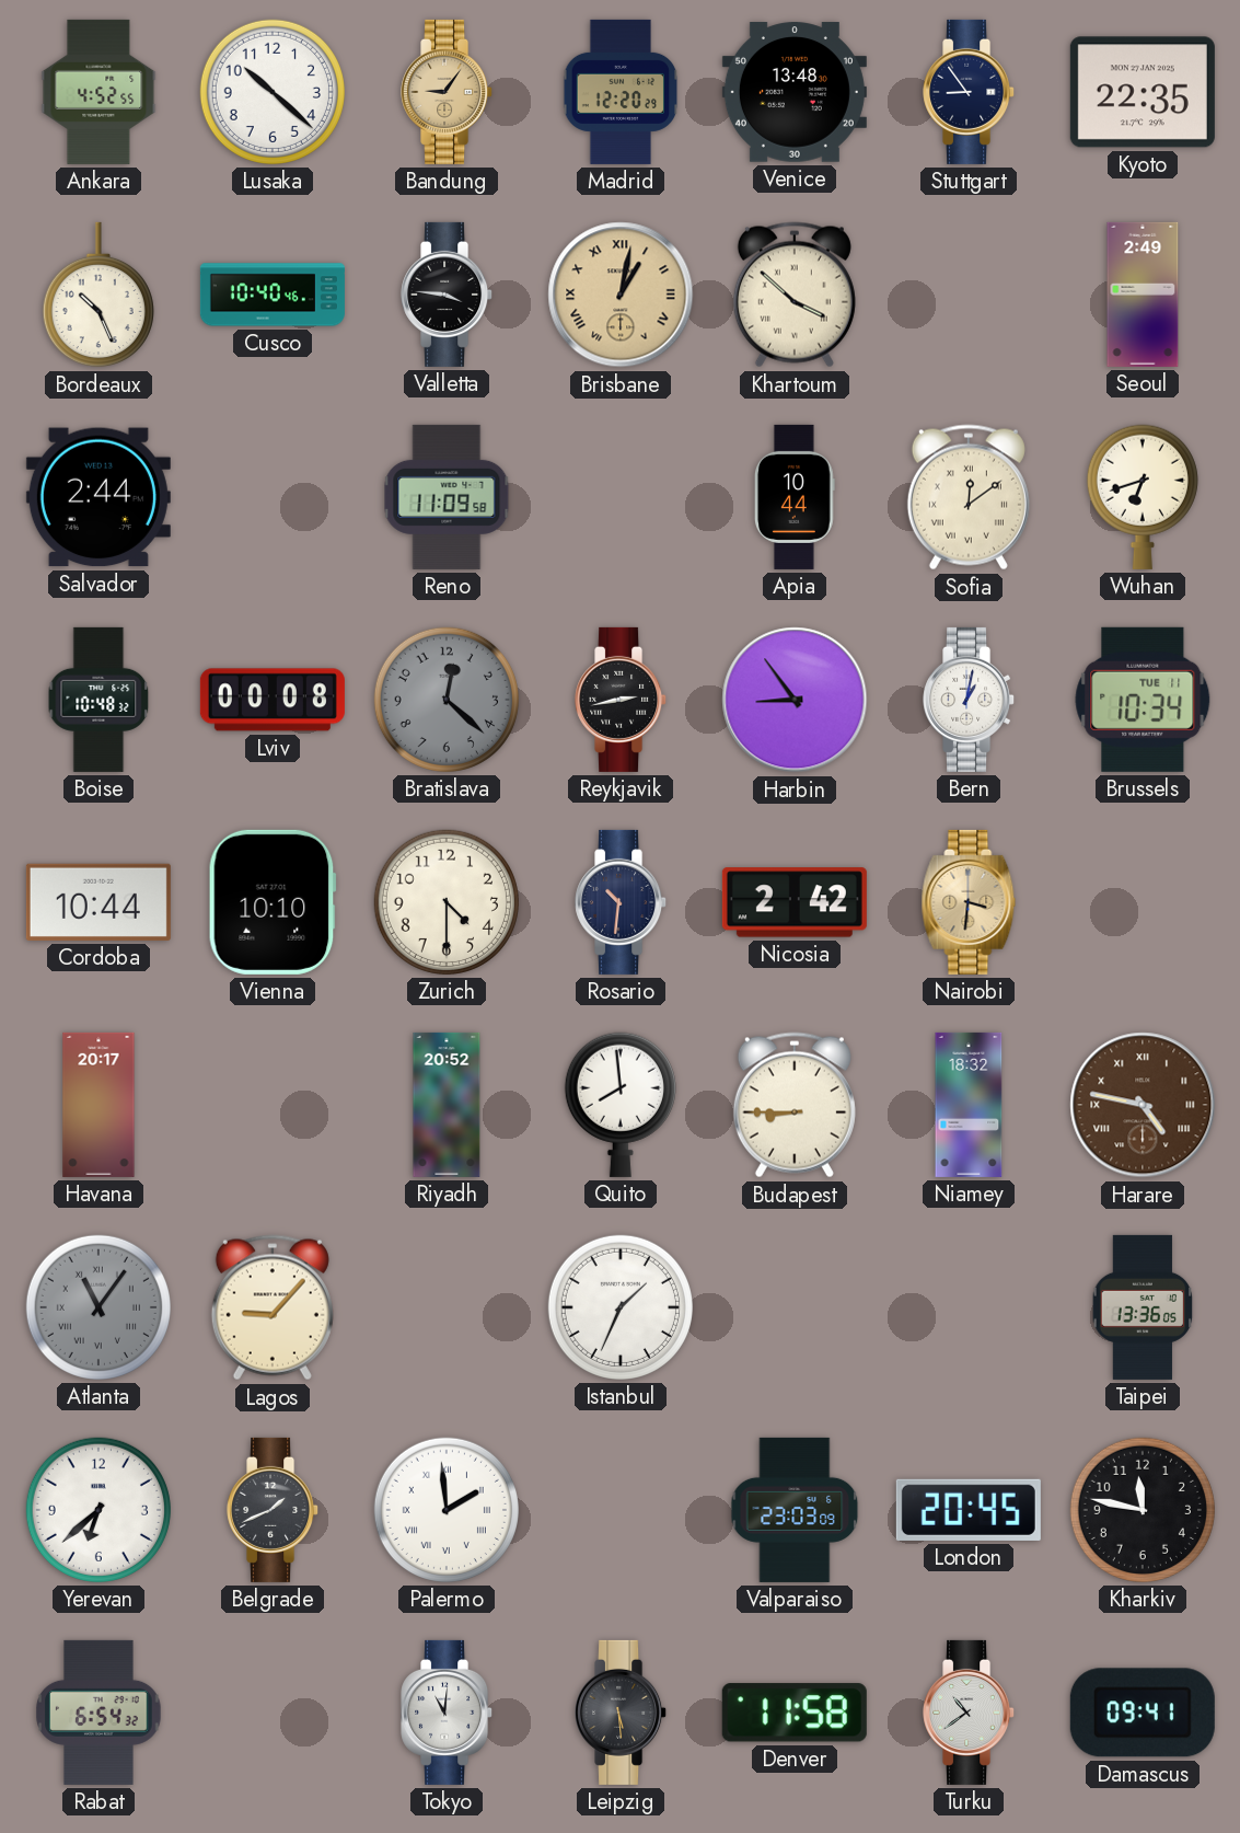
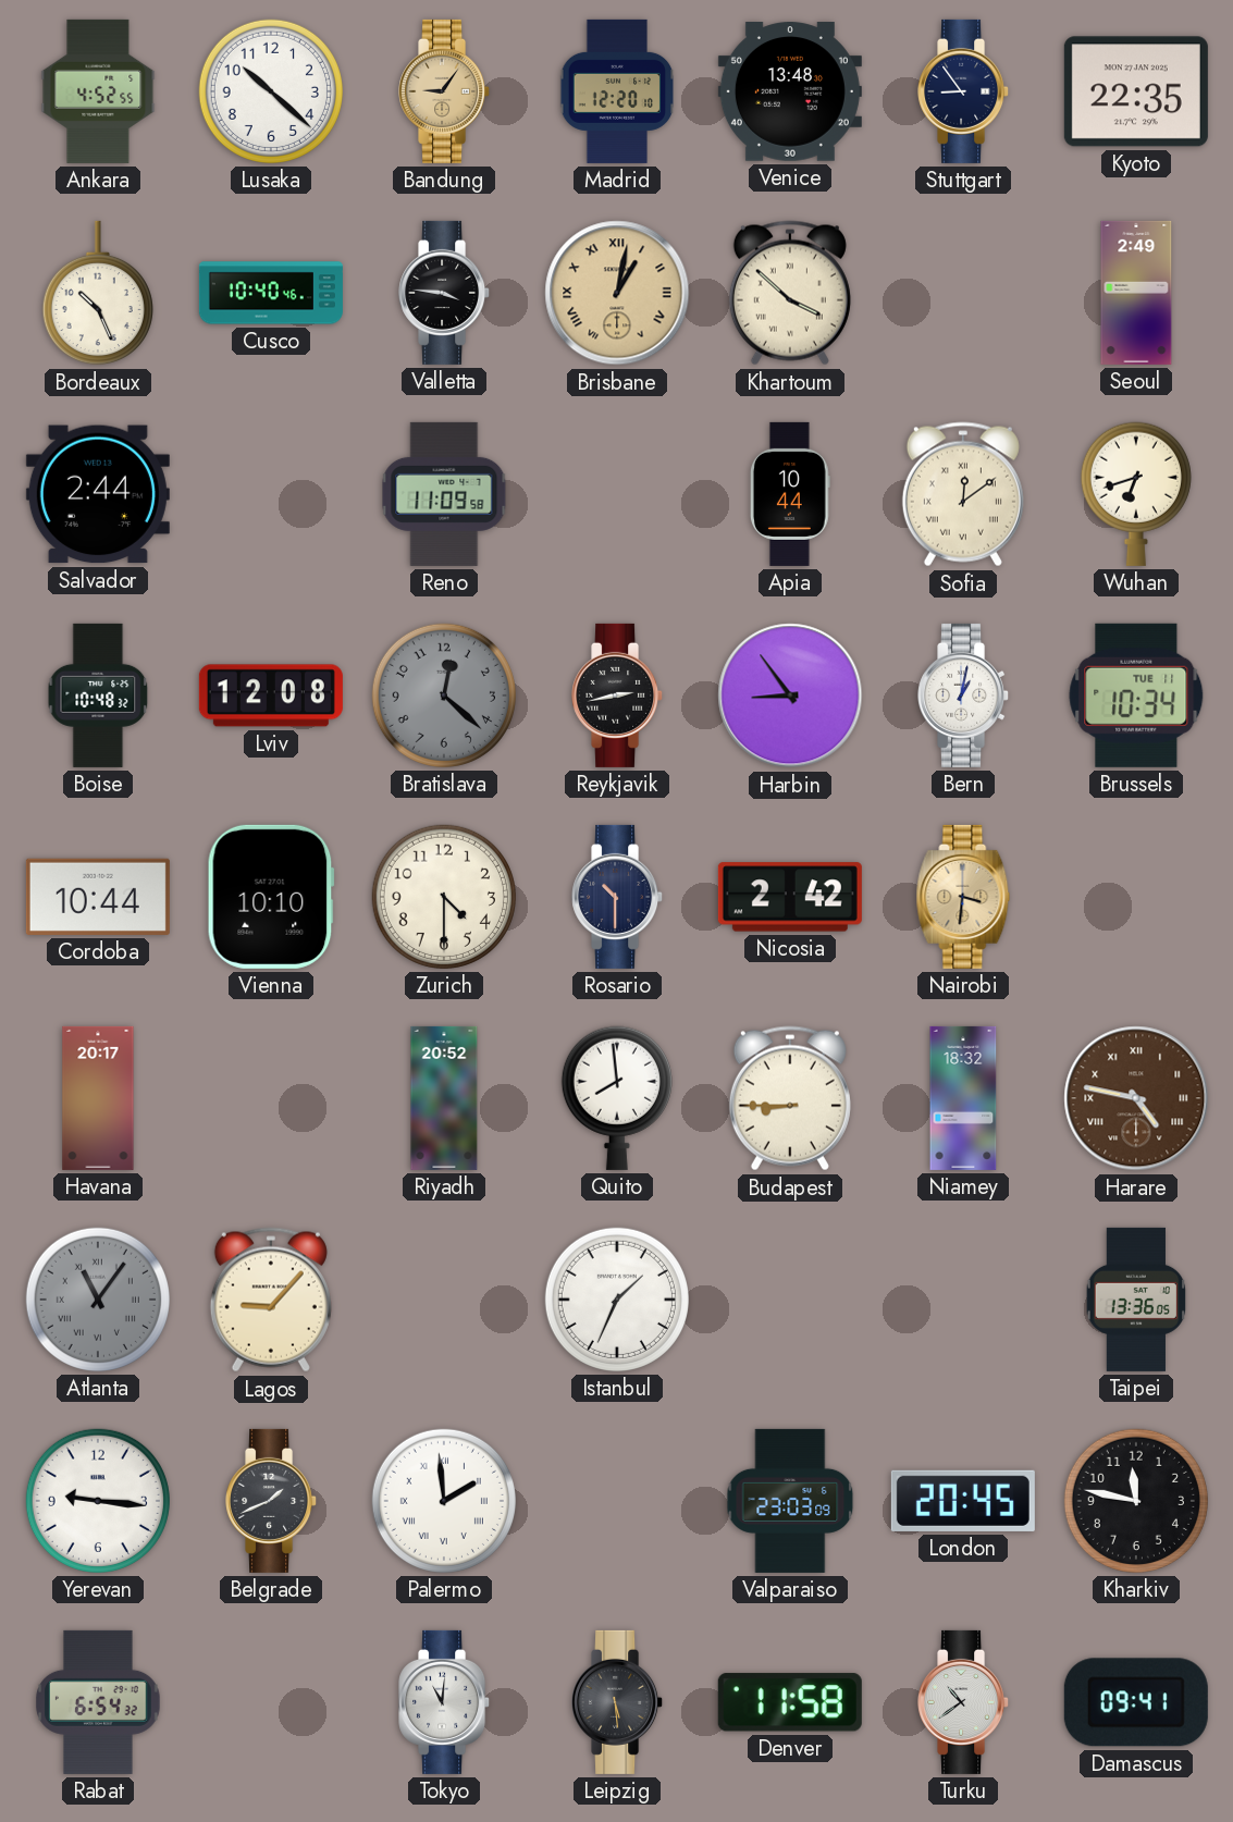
Madrid: 12:20:29 -> 12:20:10
Lviv: 00:08 -> 12:08
Rosario: 10:31 -> 10:30
Yerevan: 6:38 -> 9:16
